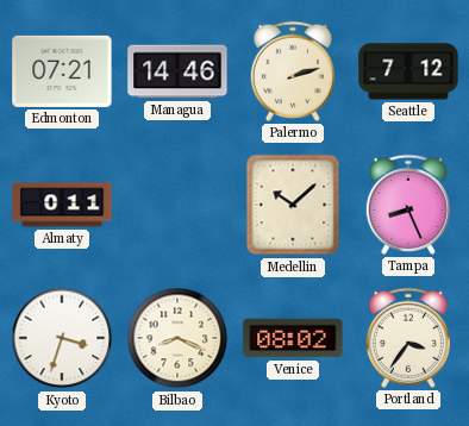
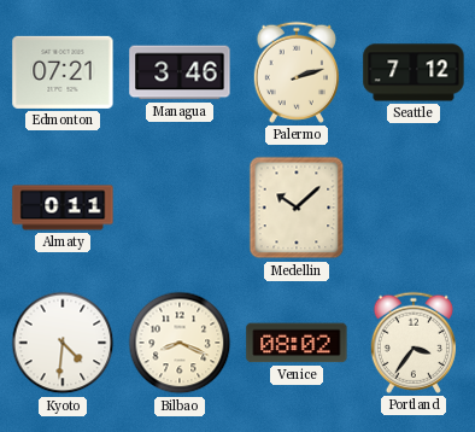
Managua: 14:46 -> 3:46
Tampa: 8:26 -> none
Kyoto: 3:33 -> 4:31
